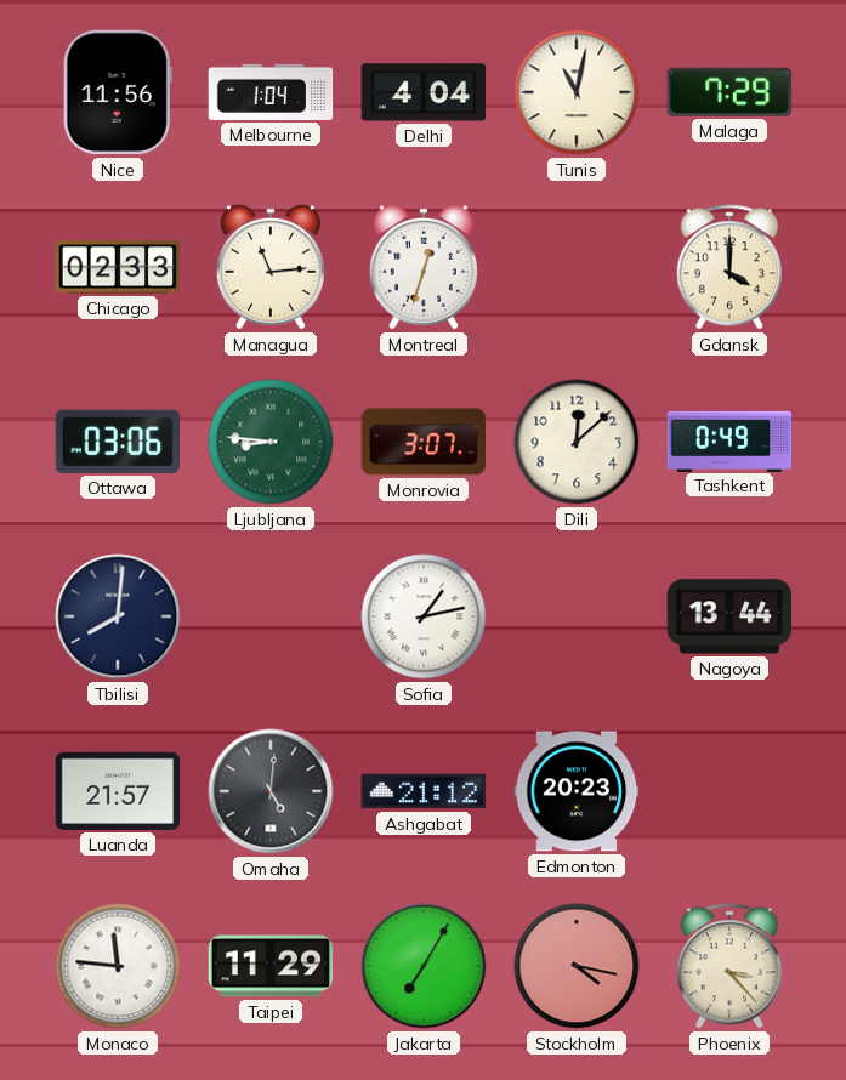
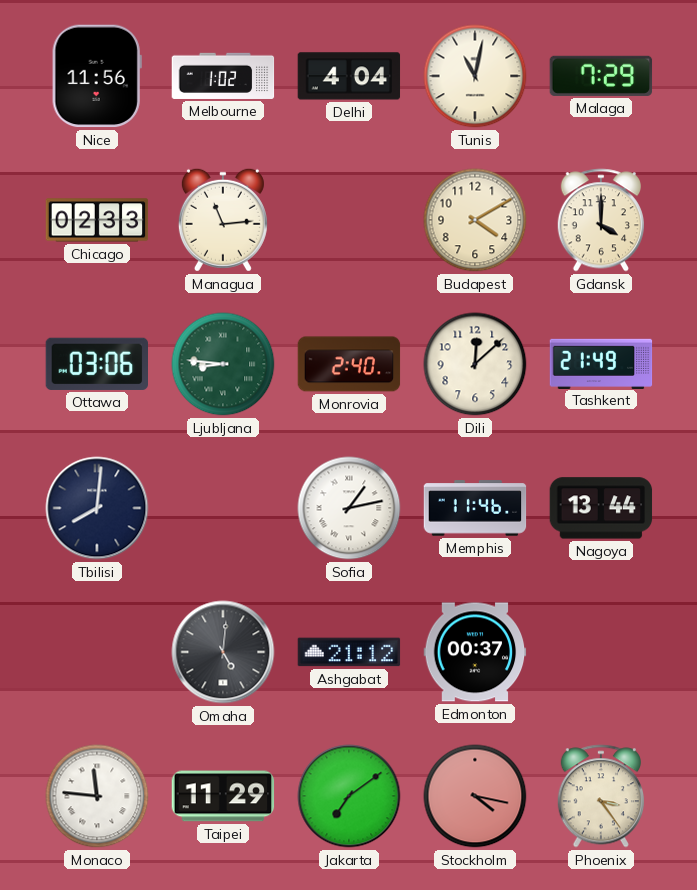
Melbourne: 1:04 -> 1:02
Montreal: 12:33 -> none
Budapest: none -> 4:10
Monrovia: 3:07 -> 2:40
Tashkent: 0:49 -> 21:49
Memphis: none -> 11:46
Luanda: 21:57 -> none
Edmonton: 20:23 -> 00:37
Jakarta: 7:05 -> 7:09
Phoenix: 3:23 -> 3:24
